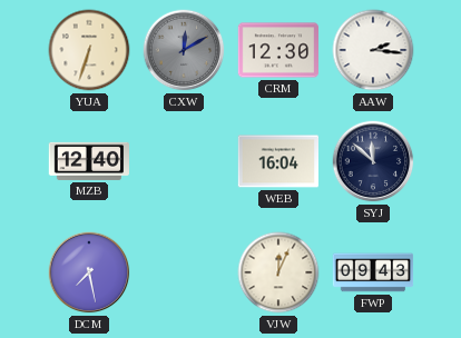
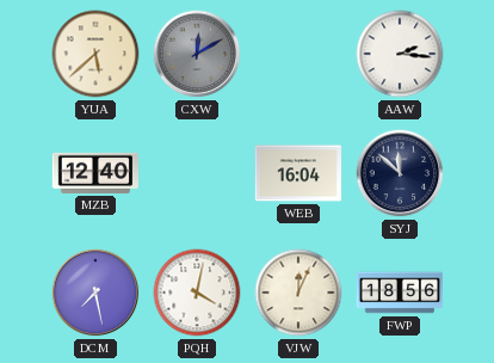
YUA: 6:33 -> 5:38
CRM: 12:30 -> none
PQH: none -> 4:02
FWP: 09:43 -> 18:56
